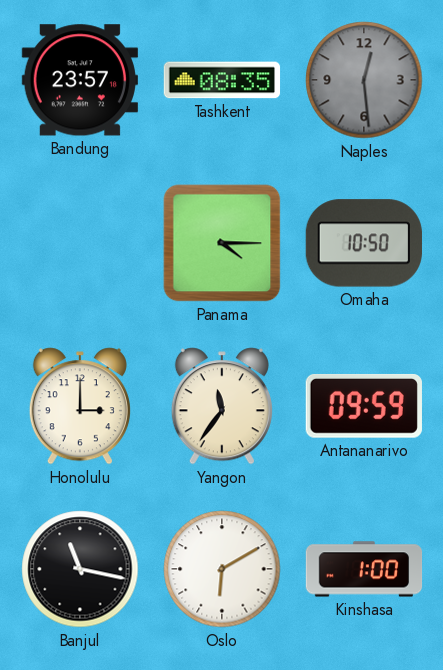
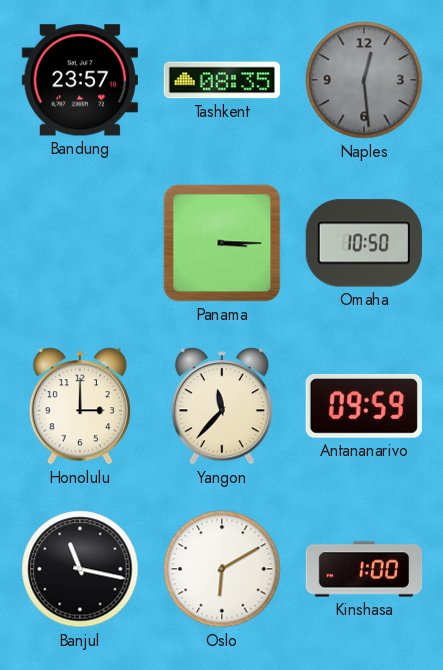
Panama: 4:15 -> 3:15
Yangon: 11:36 -> 11:37
